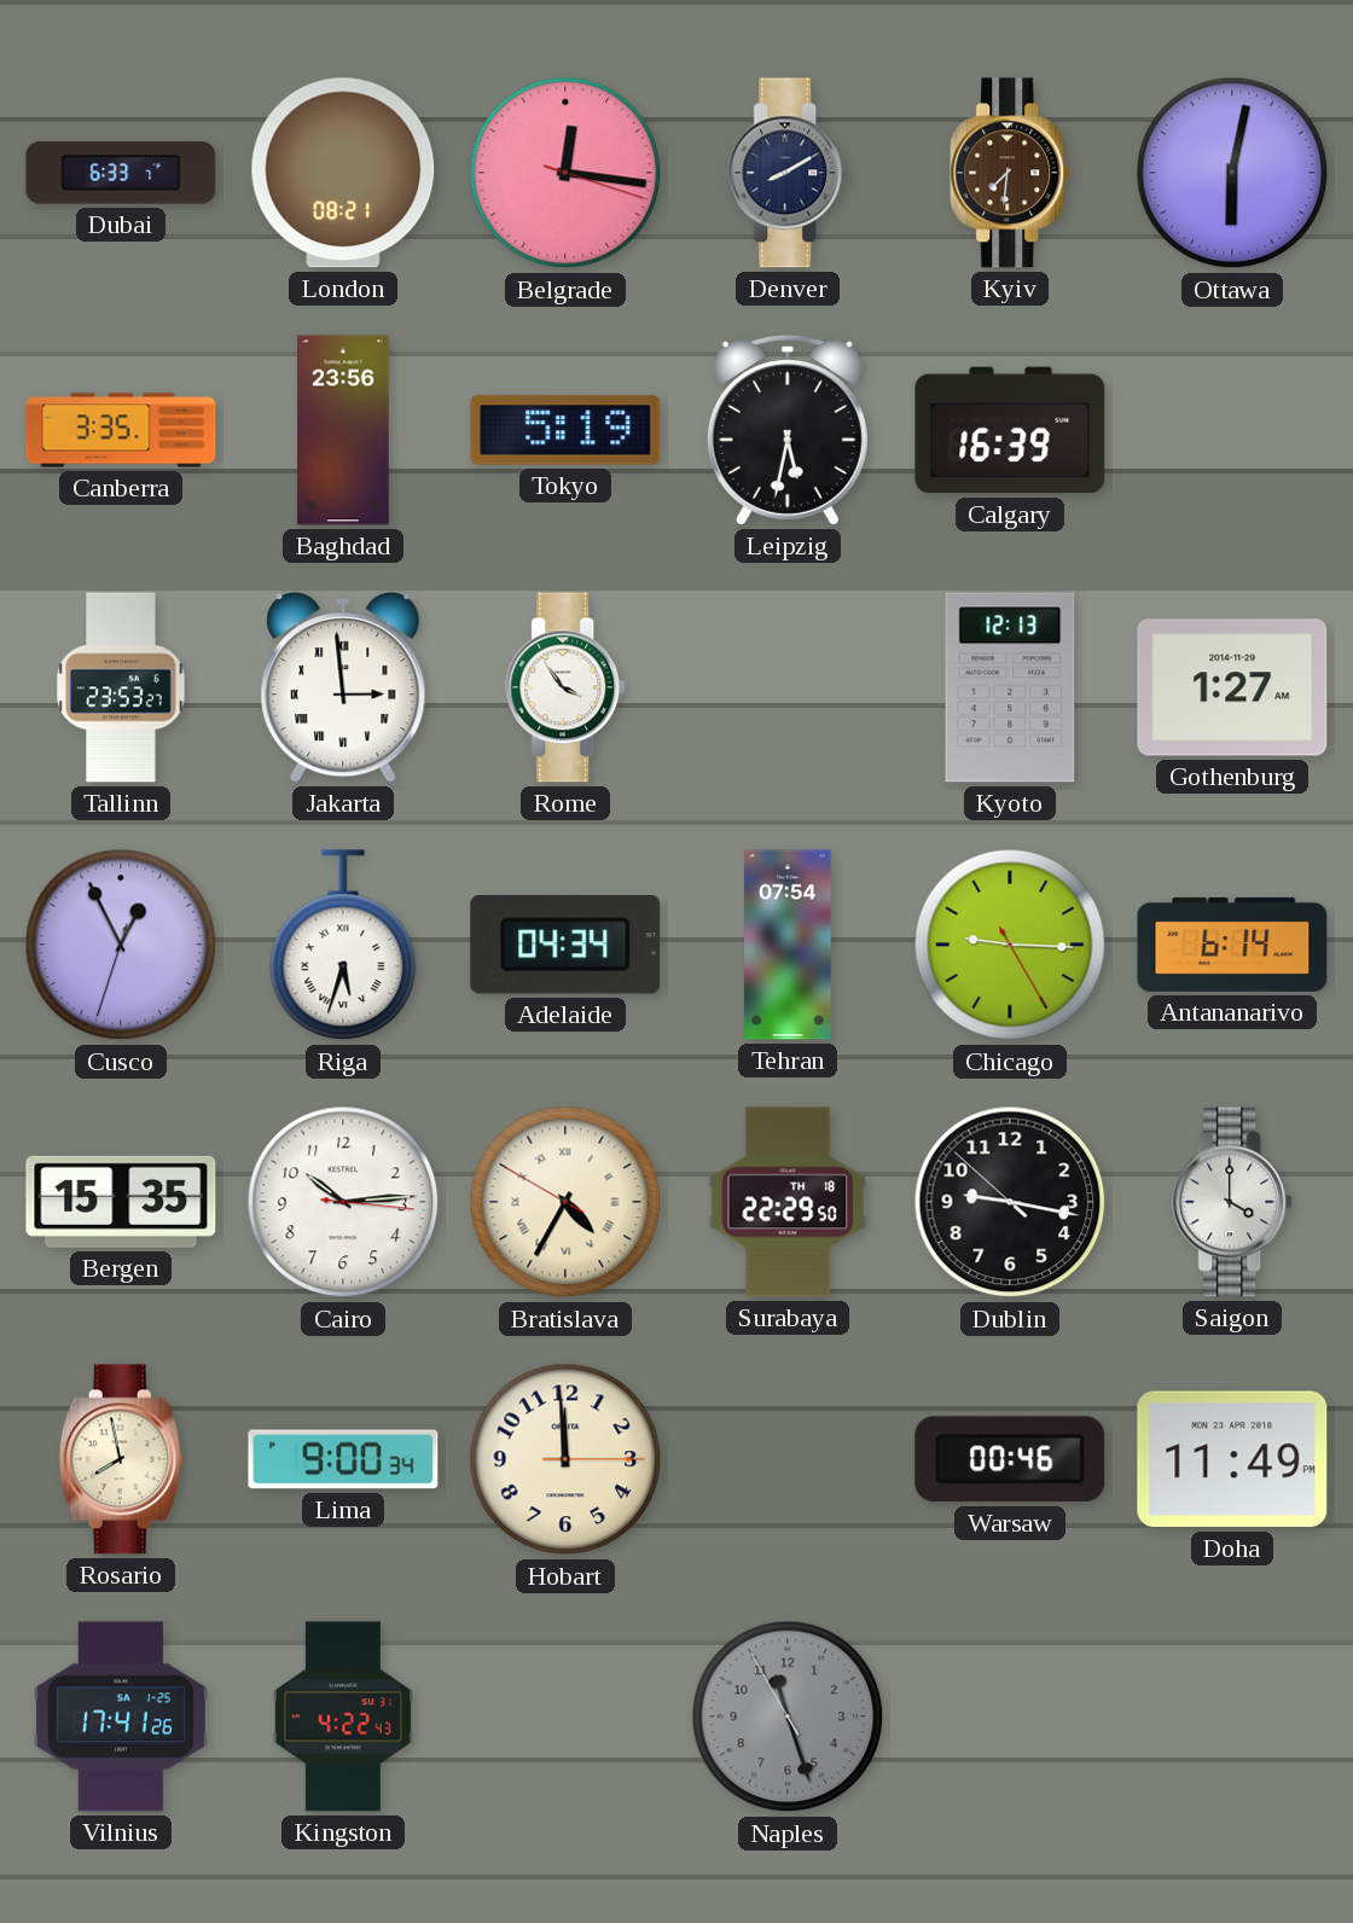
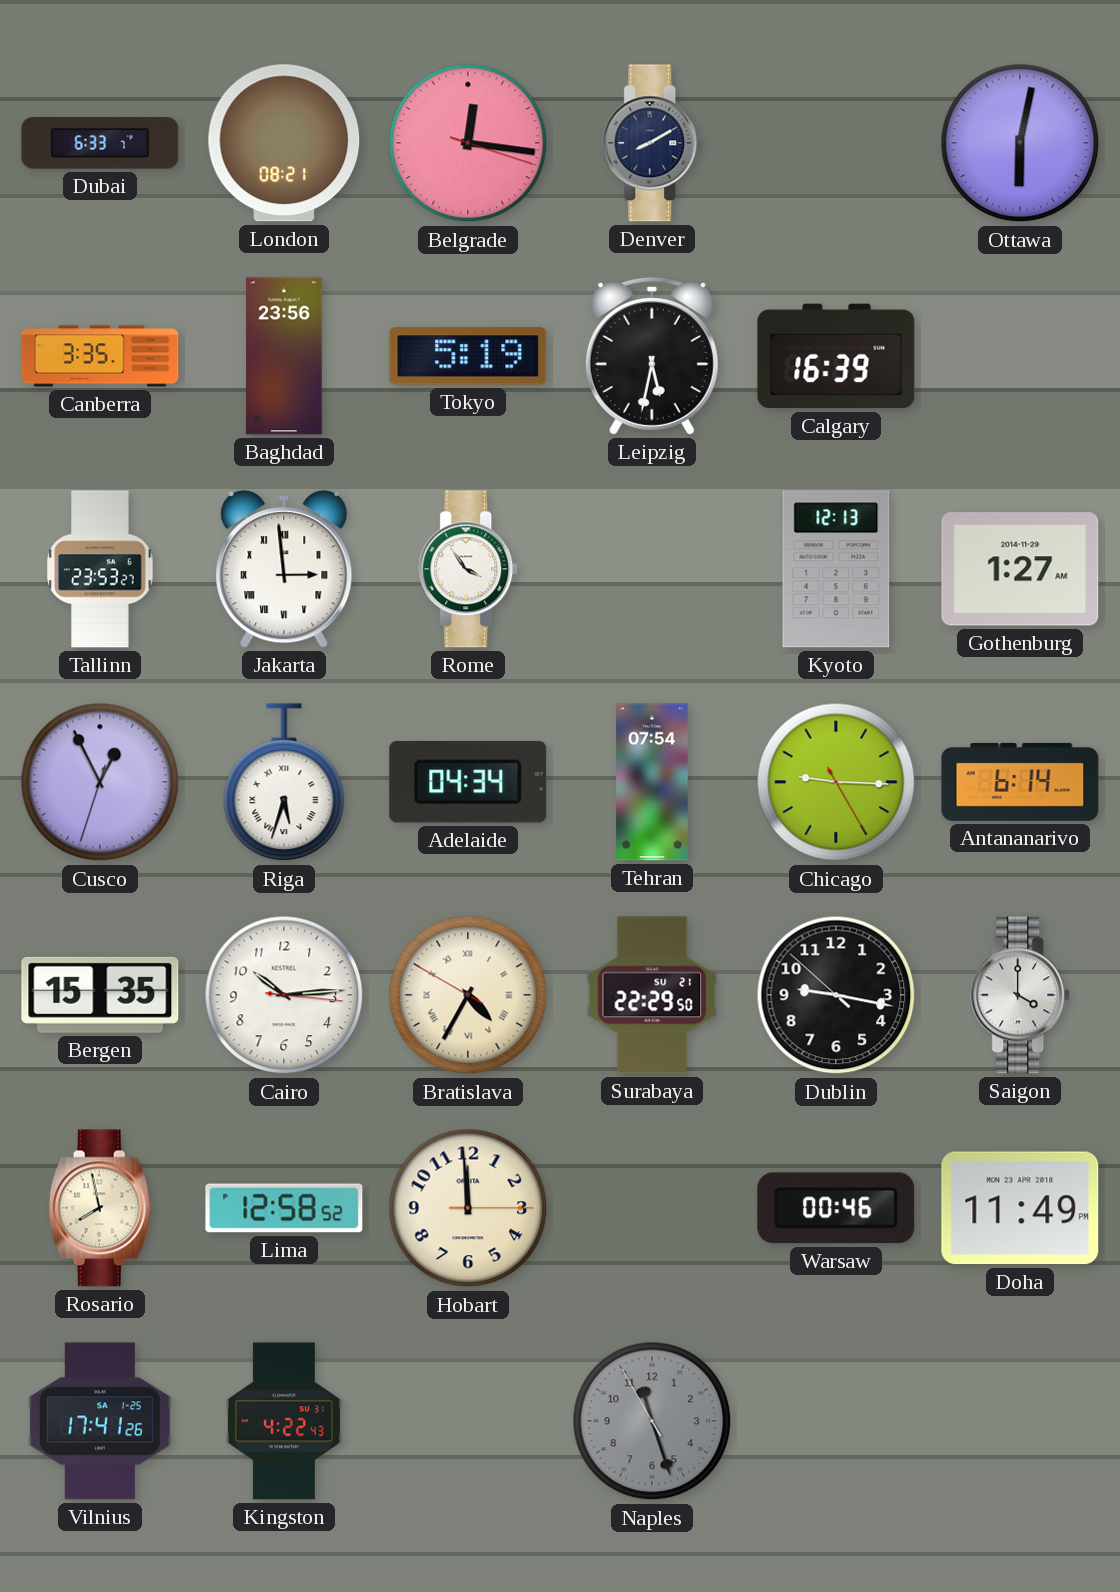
Kyiv: 7:31 -> none
Surabaya date: TH 18 -> SU 21
Lima: 9:00 -> 12:58
